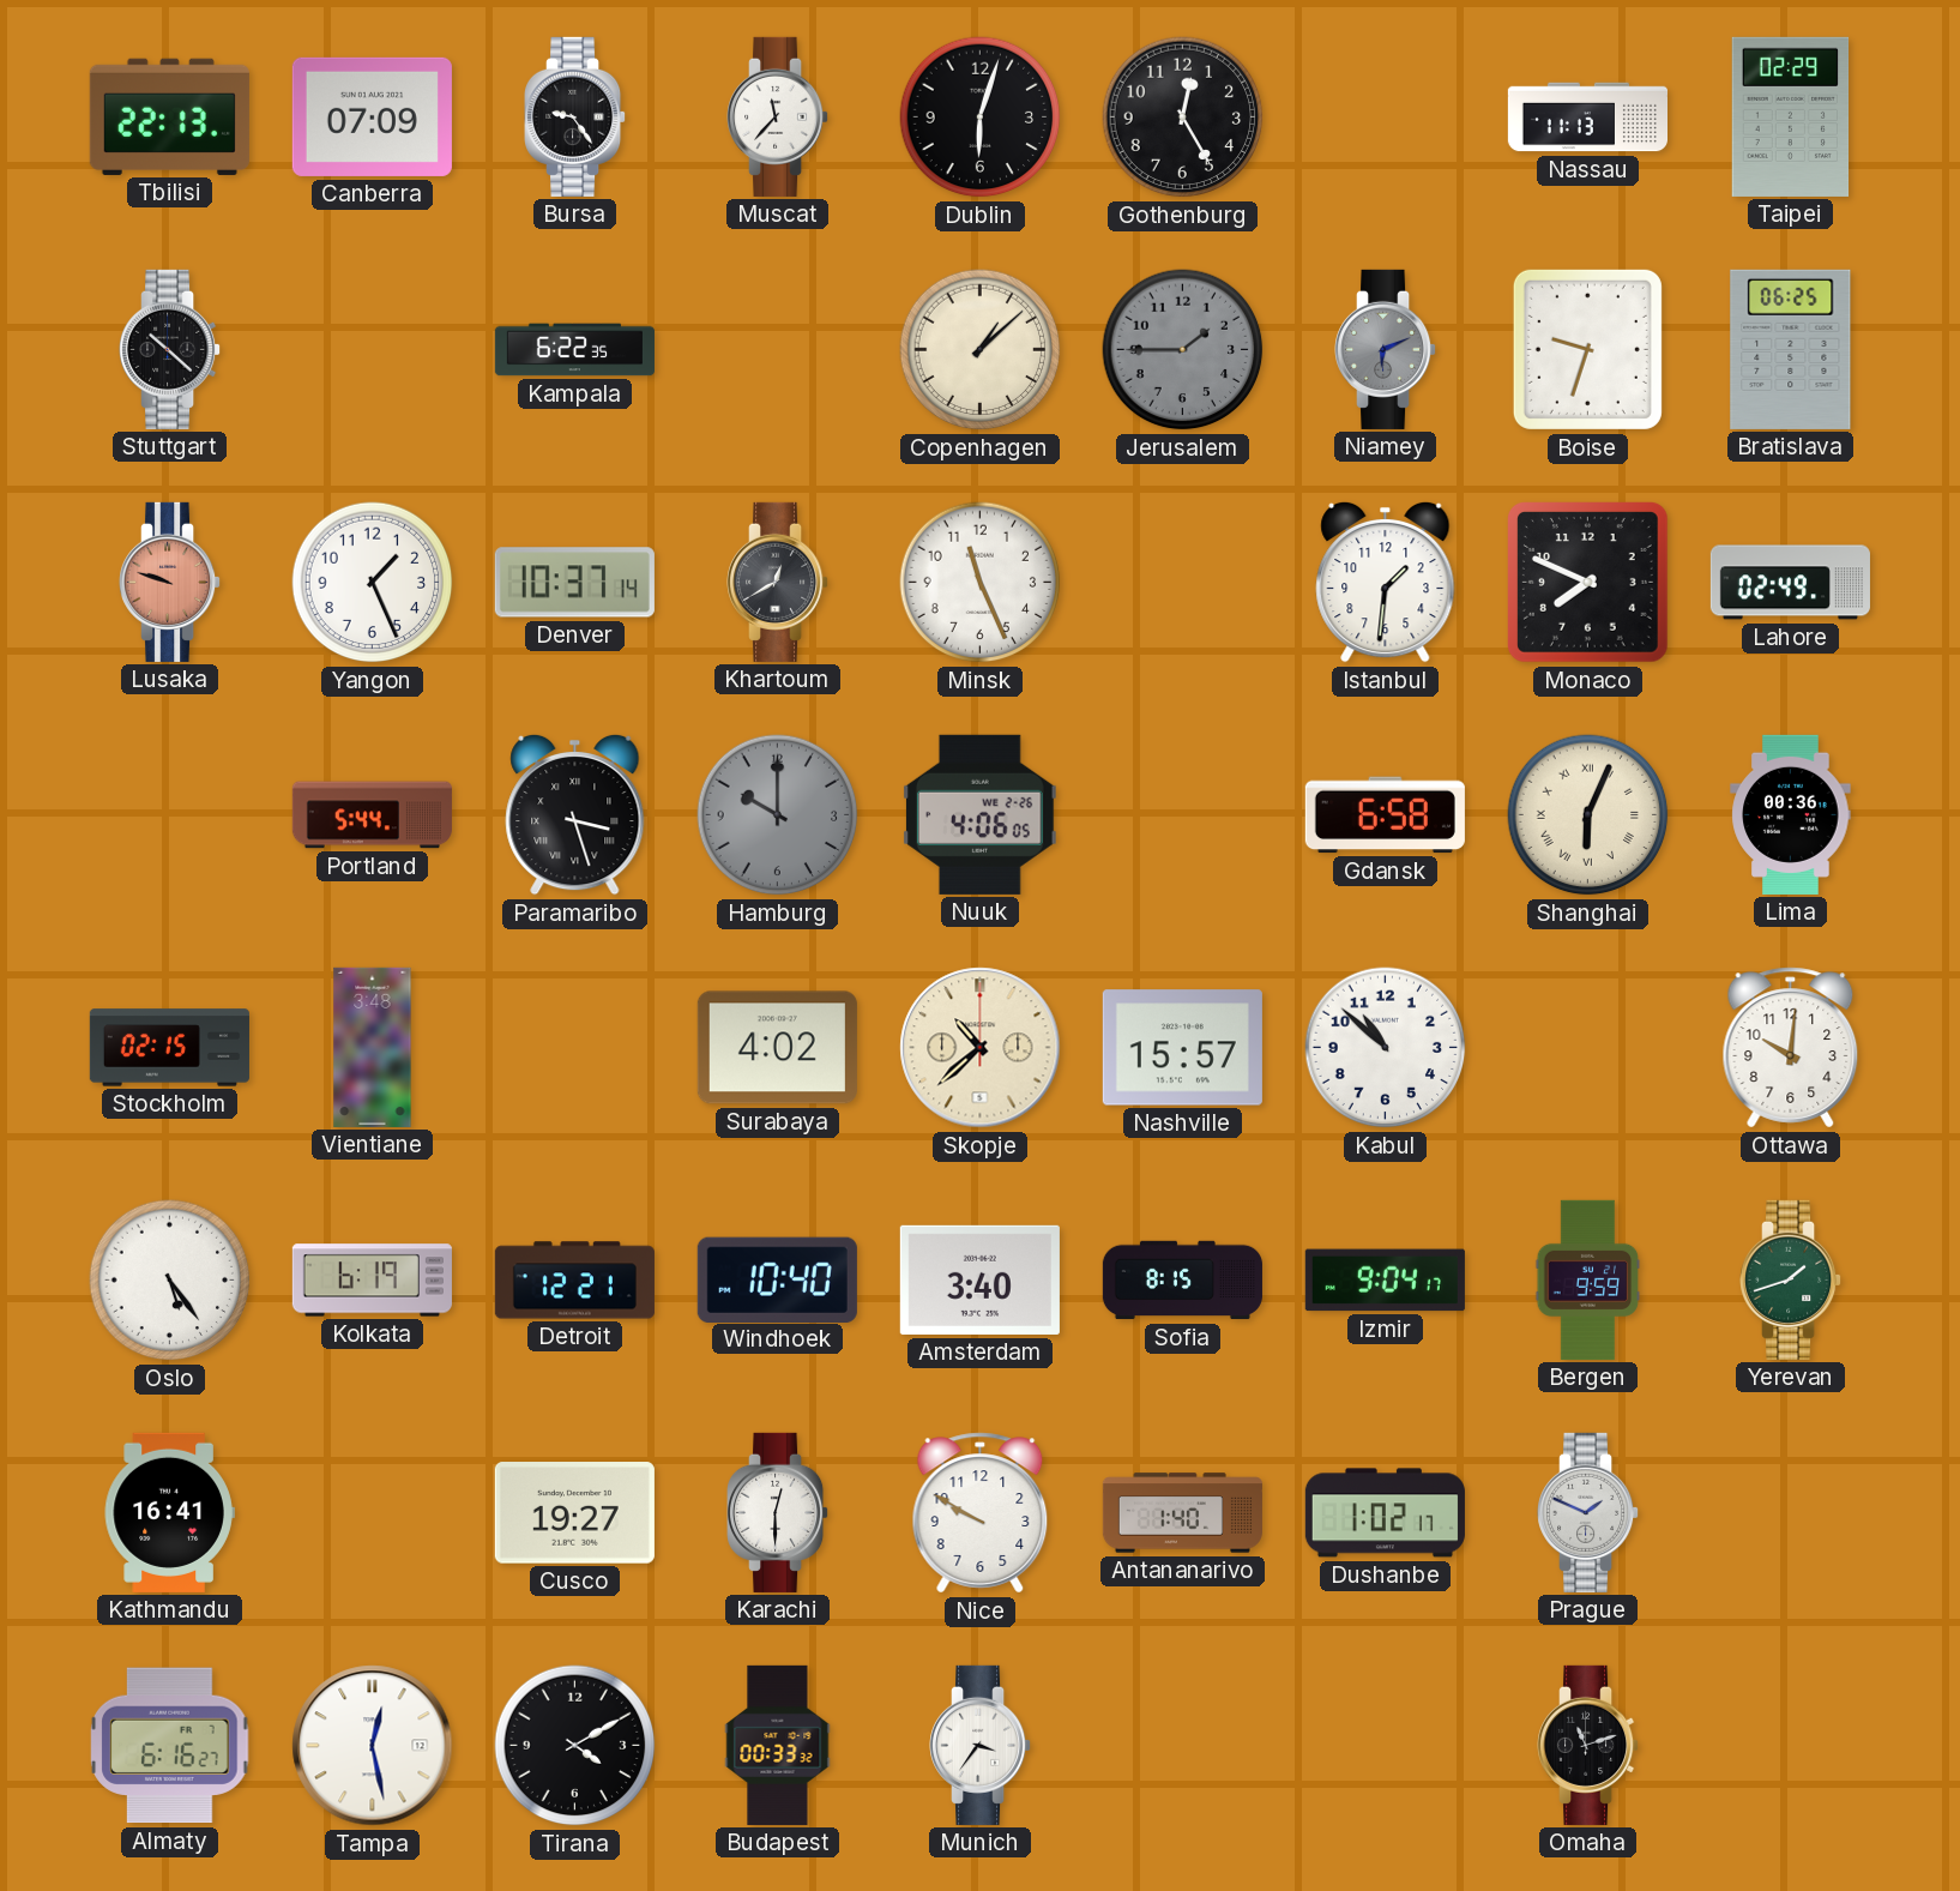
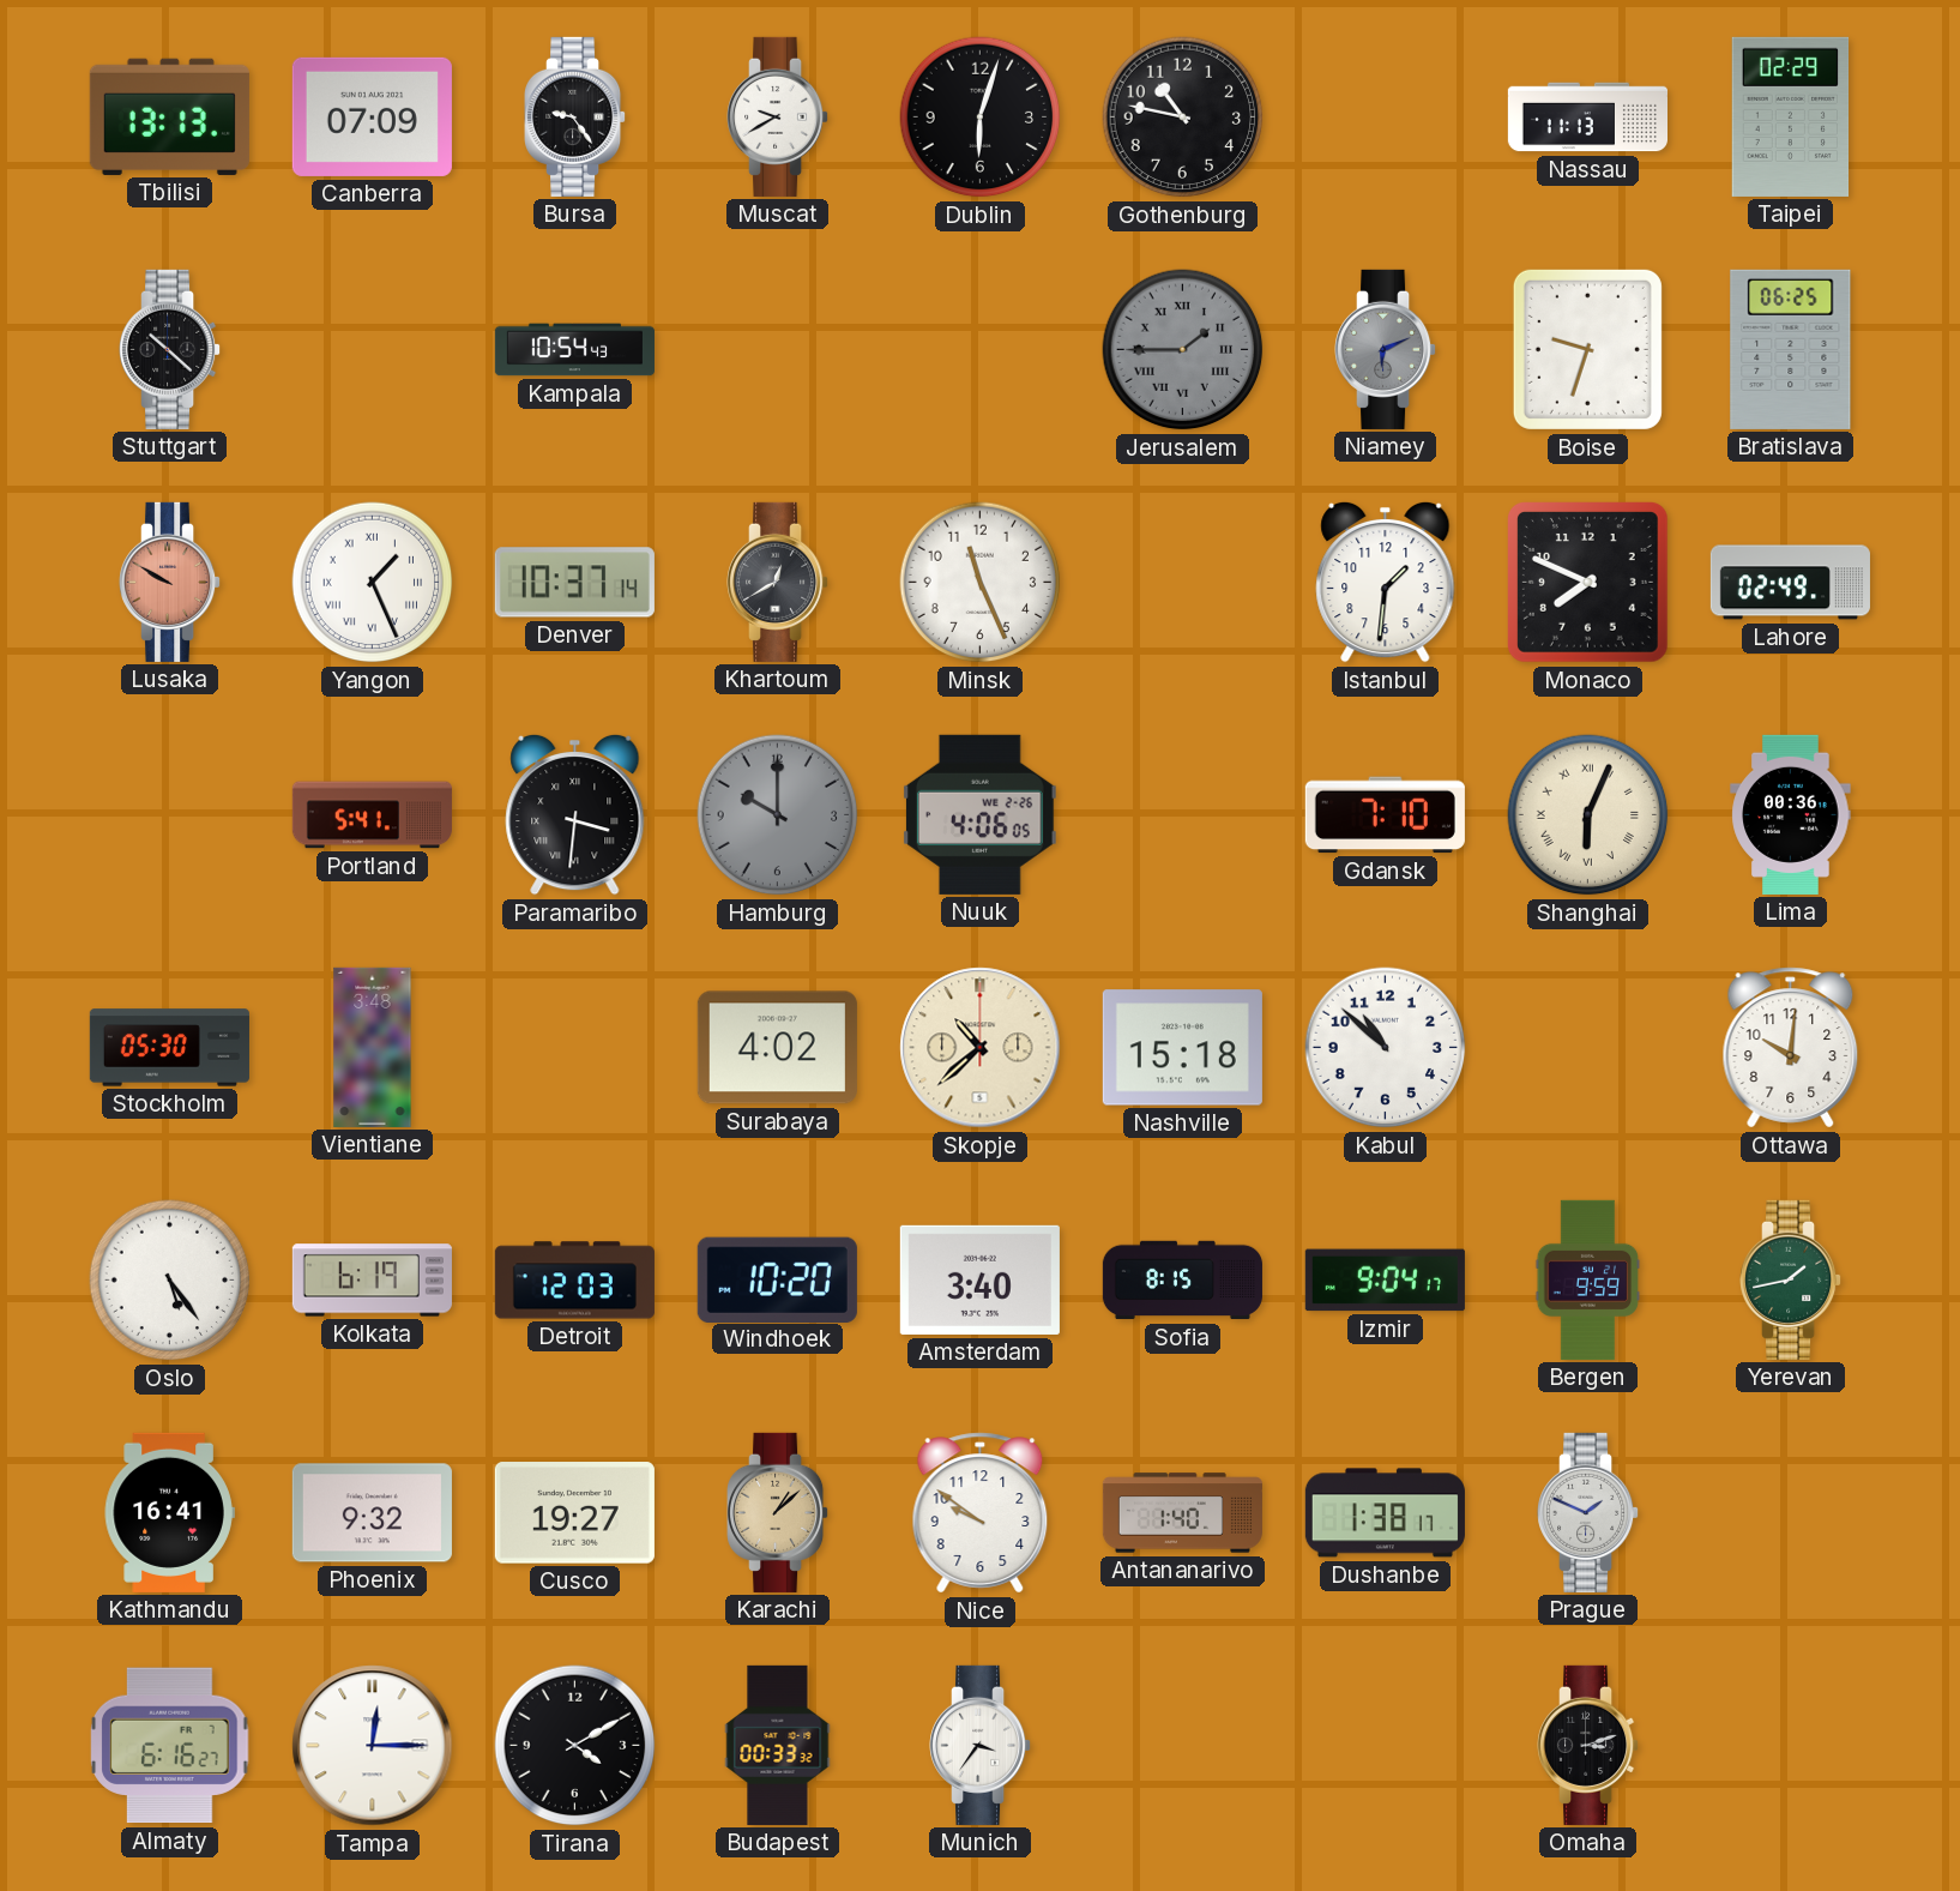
Tbilisi: 22:13 -> 13:13
Muscat: 11:37 -> 9:40
Gothenburg: 12:25 -> 10:47
Kampala: 6:22 -> 10:54
Copenhagen: 1:08 -> none
Jerusalem numerals: Arabic -> Roman
Lusaka: 9:48 -> 9:50
Yangon numerals: Arabic -> Roman
Portland: 5:44 -> 5:41
Paramaribo: 3:27 -> 3:31
Gdansk: 6:58 -> 7:10
Stockholm: 02:15 -> 05:30
Nashville: 15:57 -> 15:18
Detroit: 12:21 -> 12:03
Windhoek: 10:40 -> 10:20
Yerevan: 1:42 -> 1:43
Phoenix: none -> 9:32
Karachi: 12:30 -> 1:08
Karachi dial: white -> champagne
Nice: 9:50 -> 9:51
Dushanbe: 1:02 -> 1:38
Tampa: 12:28 -> 12:15
Omaha: 11:12 -> 3:12
